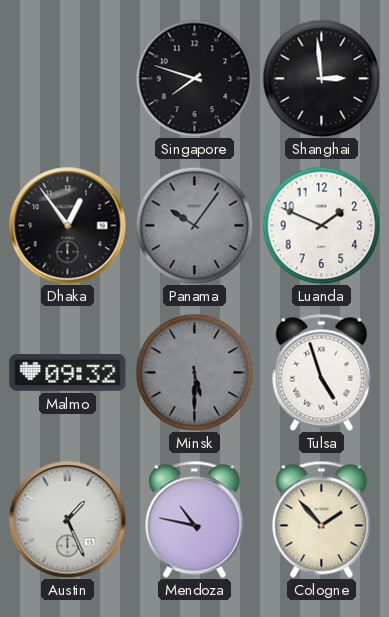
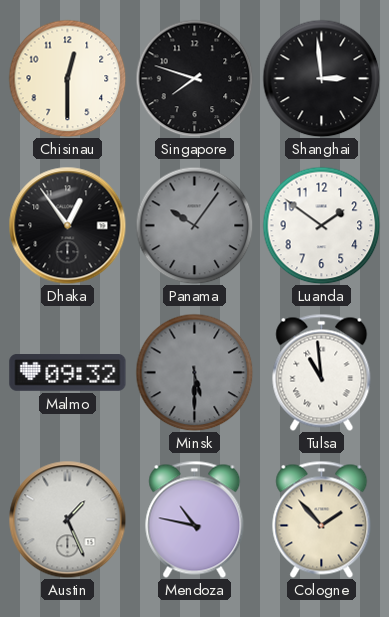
Chisinau: none -> 12:30
Luanda: 1:49 -> 1:51
Tulsa: 4:57 -> 10:59
